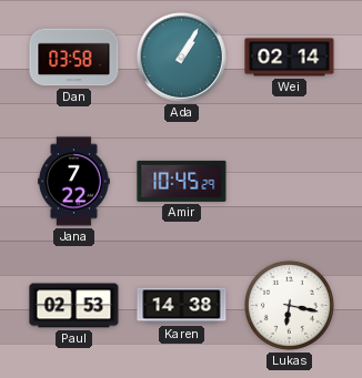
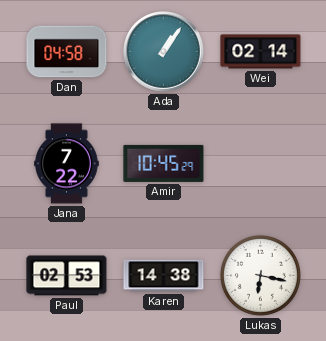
Dan: 03:58 -> 04:58
Ada: 1:05 -> 1:06
